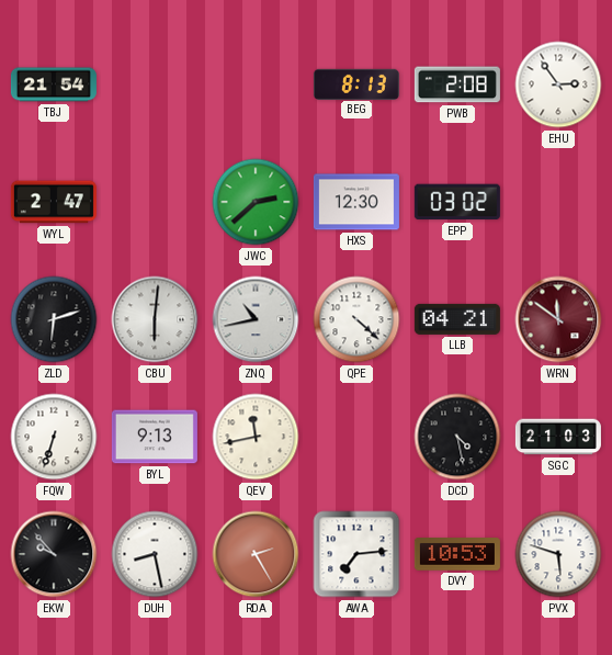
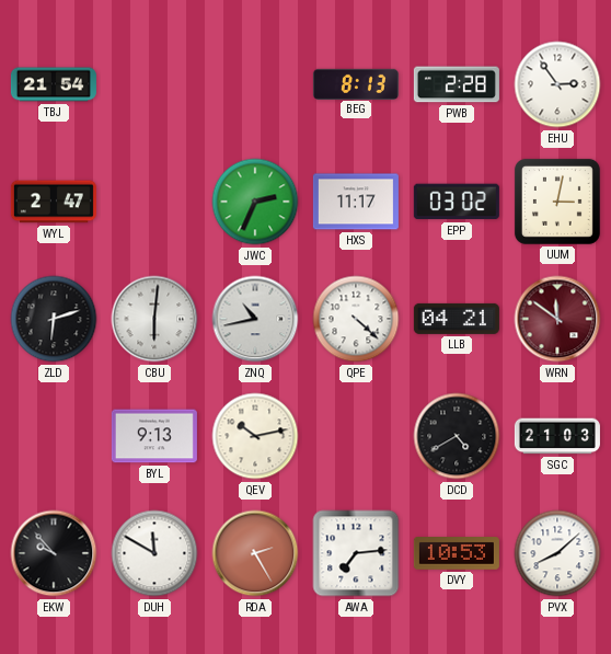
PWB: 2:08 -> 2:28
JWC: 2:38 -> 2:34
HXS: 12:30 -> 11:17
UUM: none -> 3:02
FQW: 6:33 -> none
QEV: 11:43 -> 10:13
DCD: 4:28 -> 4:40
DUH: 8:28 -> 11:50
PVX: 5:48 -> 8:08
